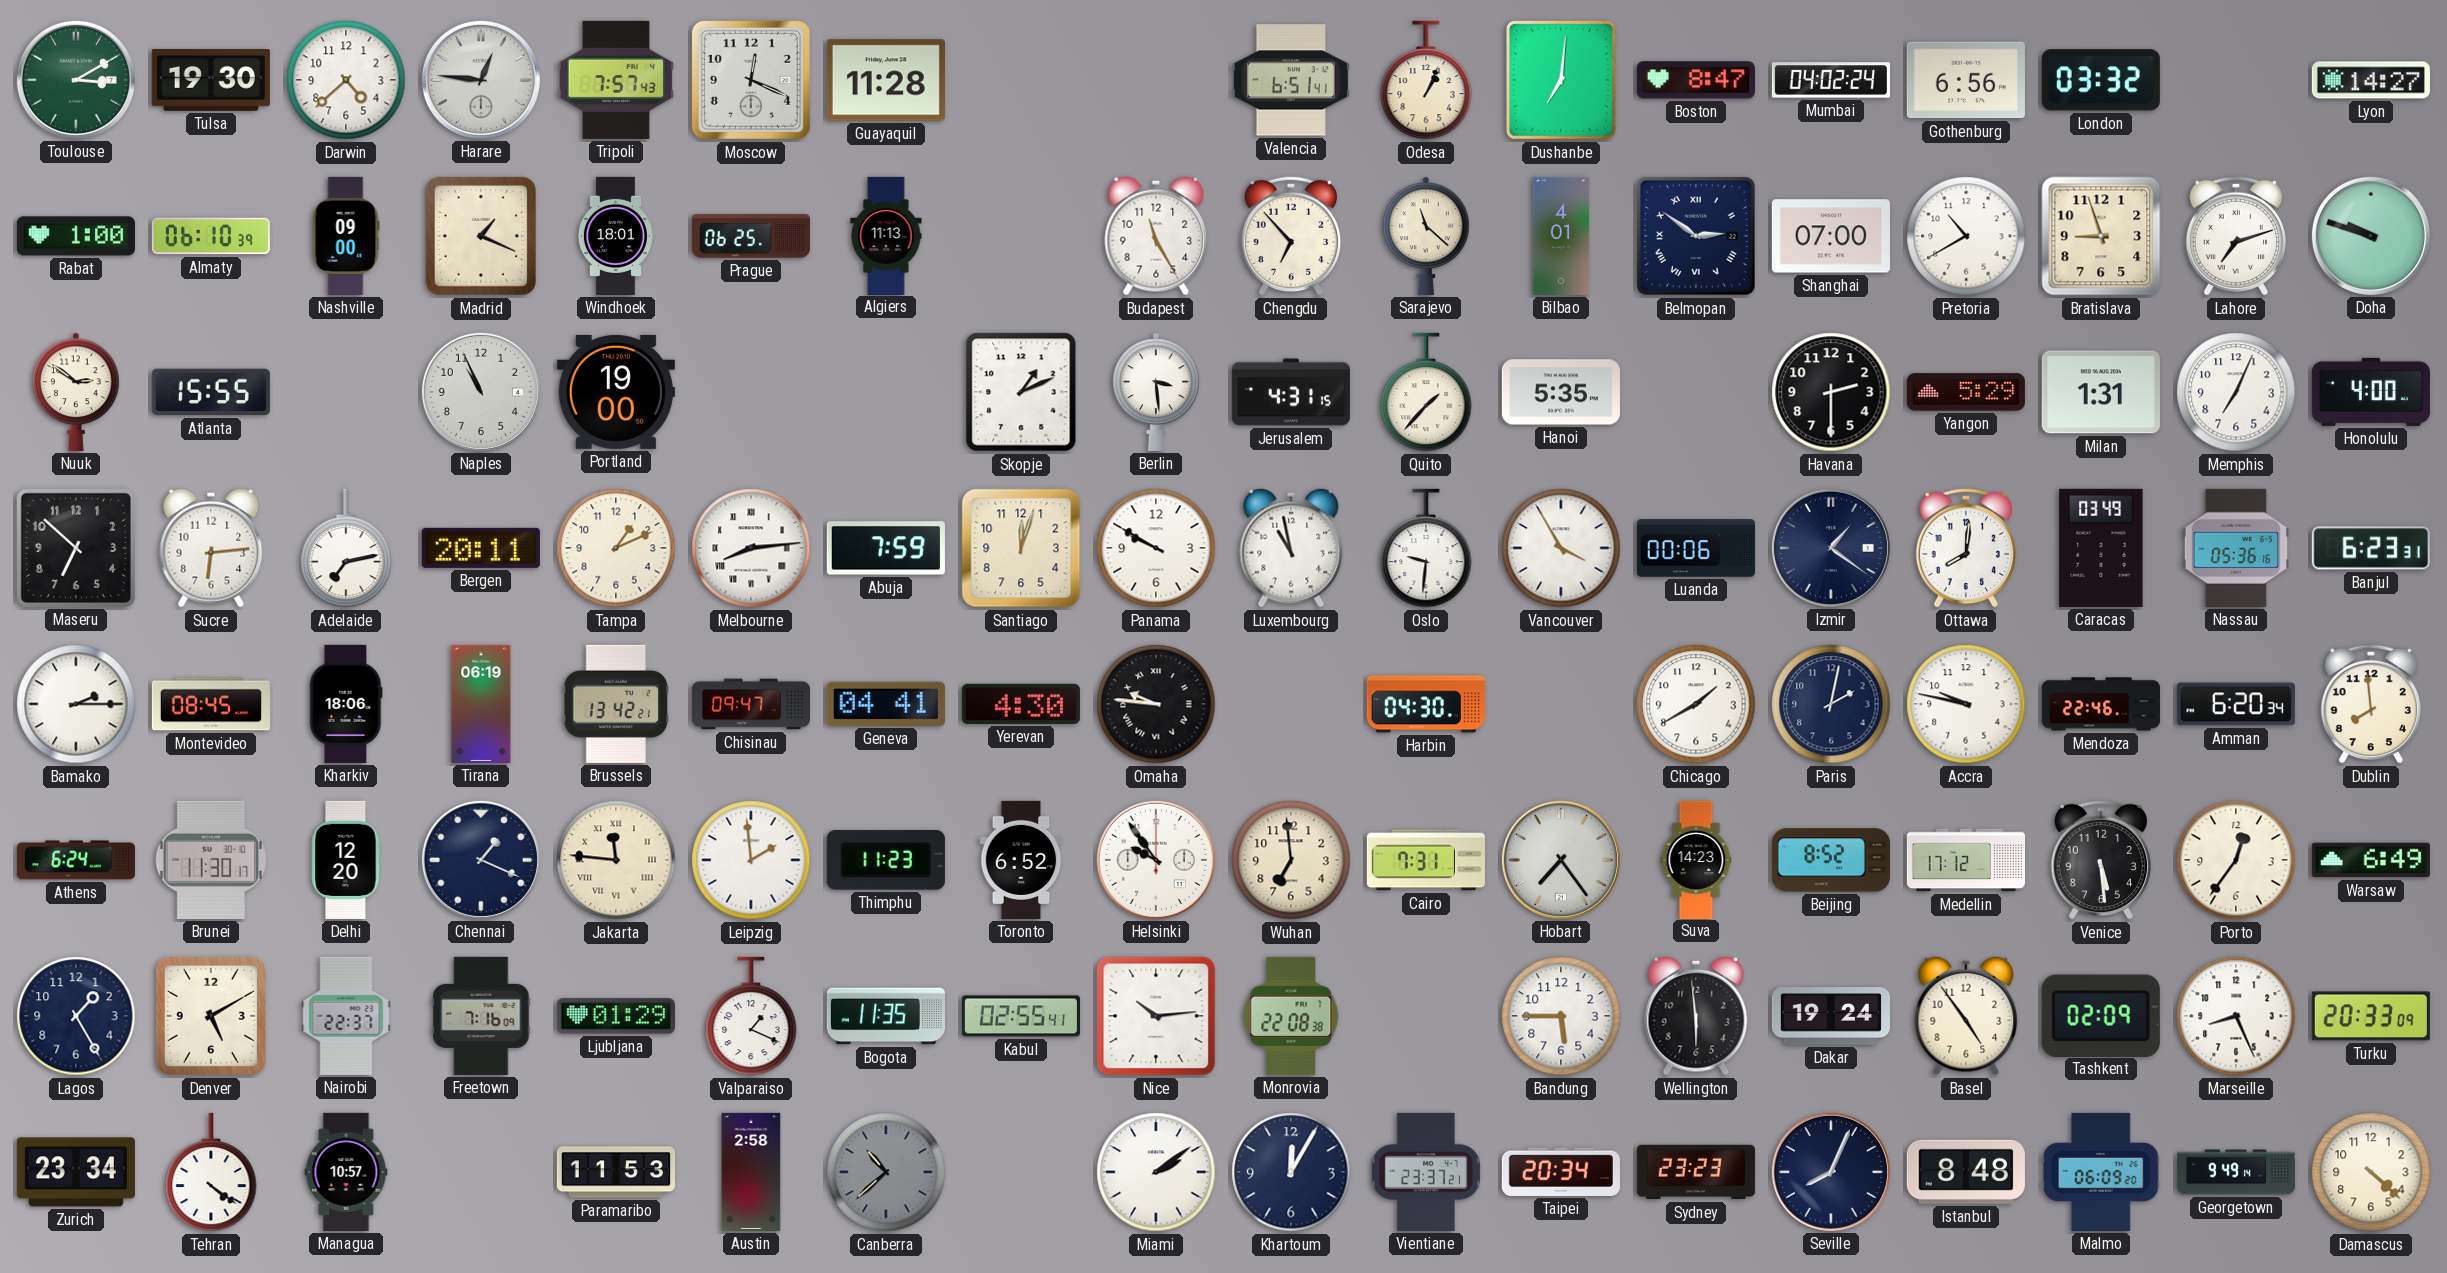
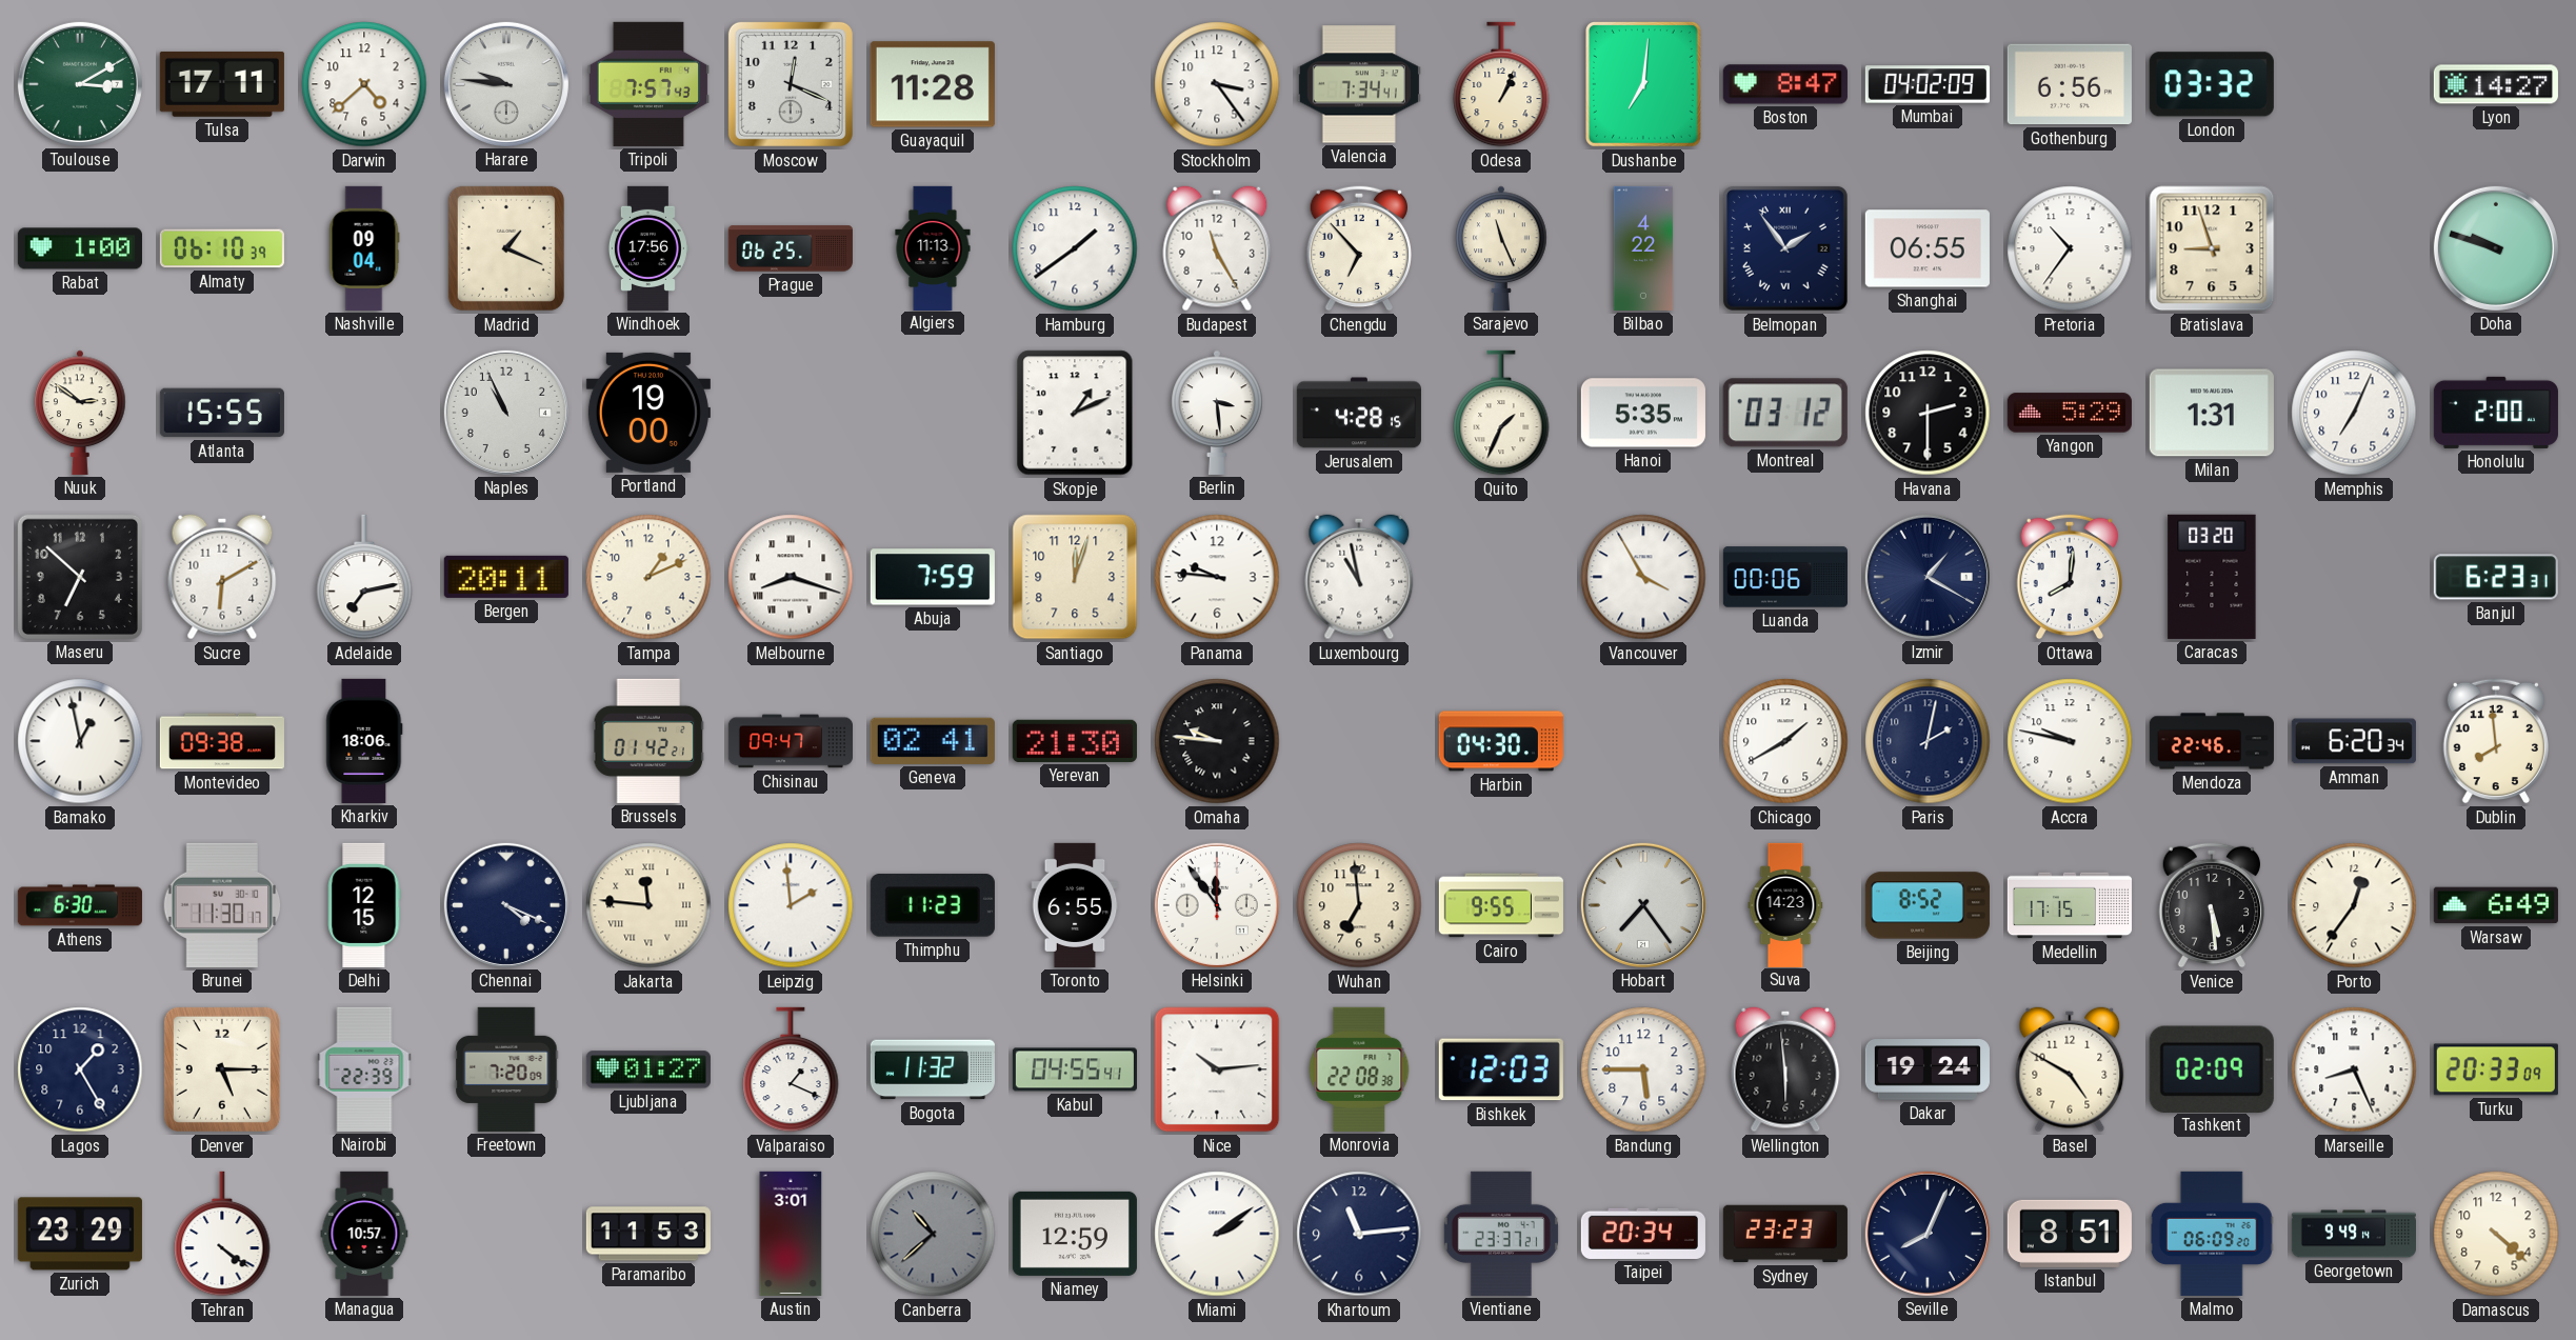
Tulsa: 19:30 -> 17:11
Harare: 12:46 -> 9:46
Stockholm: none -> 3:24
Valencia: 6:51 -> 7:34
Mumbai: 04:02:24 -> 04:02:09
Nashville: 09:00 -> 09:04
Windhoek: 18:01 -> 17:56
Hamburg: none -> 1:39
Sarajevo: 11:22 -> 11:26
Bilbao: 4:01 -> 4:22
Belmopan: 2:51 -> 1:54
Shanghai: 07:00 -> 06:55
Pretoria: 10:40 -> 10:36
Lahore: 7:12 -> none
Jerusalem: 4:31 -> 4:28
Quito: 1:37 -> 1:34
Montreal: none -> 03:12
Honolulu: 4:00 -> 2:00
Sucre: 6:14 -> 6:10
Melbourne: 8:14 -> 8:18
Panama: 9:50 -> 9:46
Oslo: 9:31 -> none
Izmir: 1:21 -> 1:20
Caracas: 03:49 -> 03:20
Nassau: 05:36 -> none
Bamako: 2:15 -> 12:58
Montevideo: 08:45 -> 09:38
Tirana: 06:19 -> none
Brussels: 13:42 -> 01:42
Geneva: 04:41 -> 02:41
Yerevan: 4:30 -> 21:30
Athens: 6:24 -> 6:30
Delhi: 12:20 -> 12:15
Chennai: 1:19 -> 4:19
Toronto: 6:52 -> 6:55
Helsinki: 9:54 -> 11:54
Cairo: 7:31 -> 9:55
Medellin: 17:12 -> 17:15
Denver: 5:10 -> 5:15
Nairobi: 22:37 -> 22:39
Freetown: 7:16 -> 7:20
Ljubljana: 01:29 -> 01:27
Bogota: 11:35 -> 11:32
Kabul: 02:55 -> 04:55
Bishkek: none -> 12:03
Basel: 4:54 -> 4:50
Zurich: 23:34 -> 23:29
Austin: 2:58 -> 3:01
Niamey: none -> 12:59
Khartoum: 12:05 -> 11:14
Istanbul: 8:48 -> 8:51
